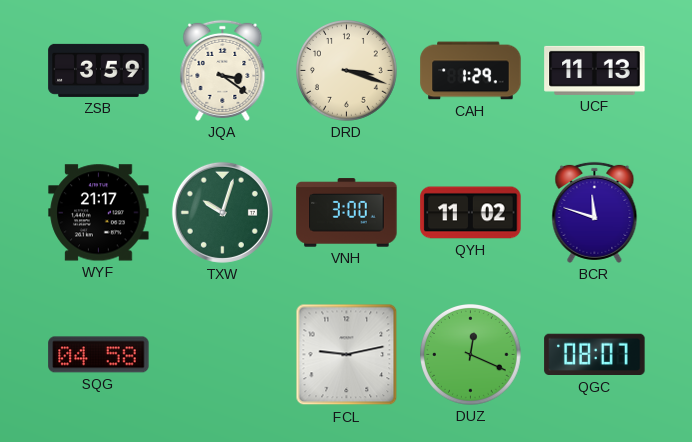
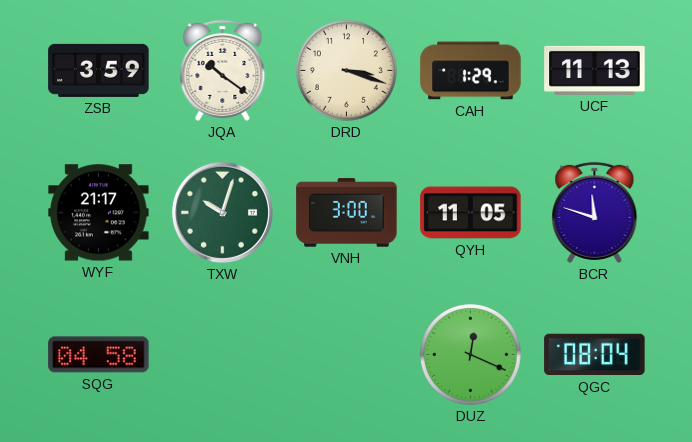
JQA: 3:21 -> 10:21
QYH: 11:02 -> 11:05
FCL: 9:13 -> none
QGC: 08:07 -> 08:04
